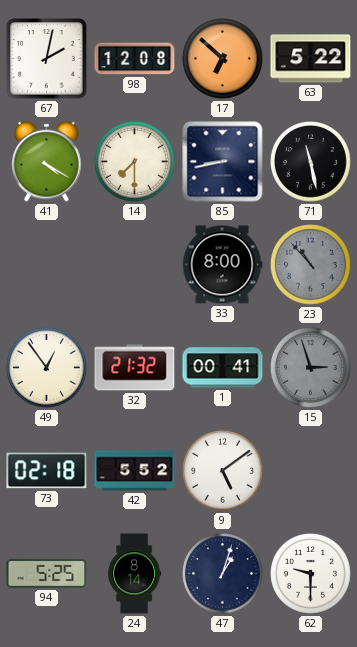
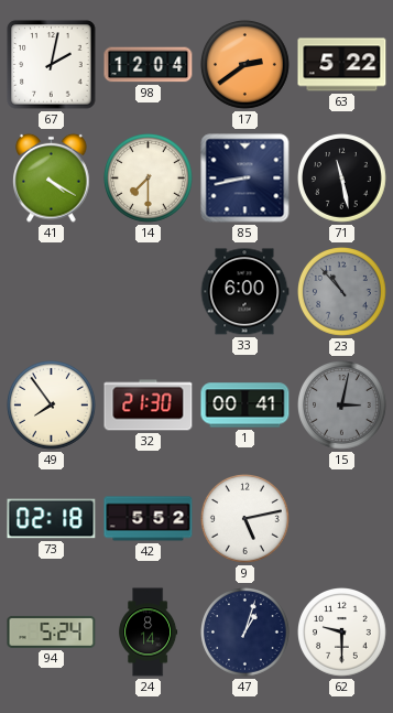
98: 12:08 -> 12:04
17: 6:52 -> 2:39
33: 8:00 -> 6:00
49: 12:54 -> 7:54
32: 21:32 -> 21:30
15: 2:57 -> 3:02
9: 5:09 -> 5:13
94: 5:25 -> 5:24
